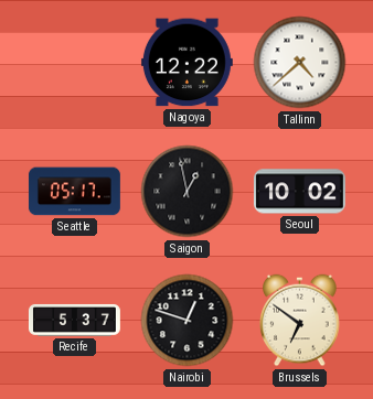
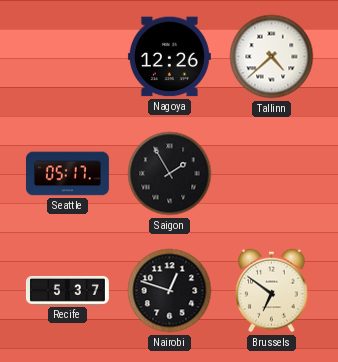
Nagoya: 12:22 -> 12:26
Saigon: 12:58 -> 1:55
Seoul: 10:02 -> none
